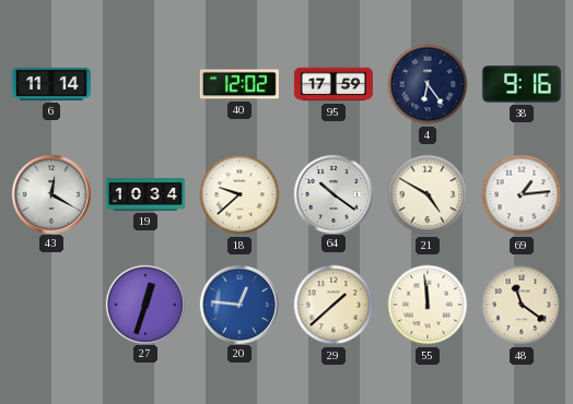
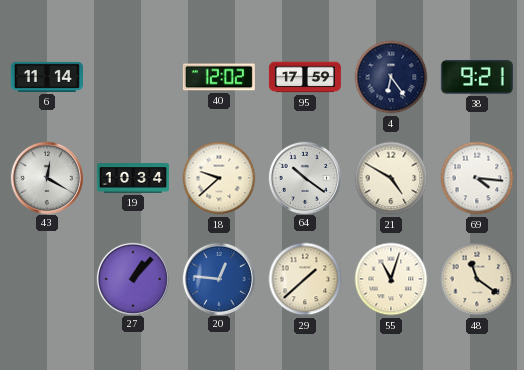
38: 9:16 -> 9:21
69: 1:14 -> 4:16
27: 12:33 -> 1:07
55: 11:59 -> 11:03
